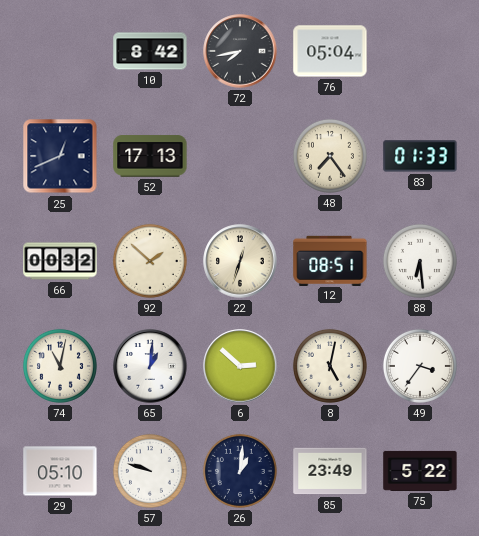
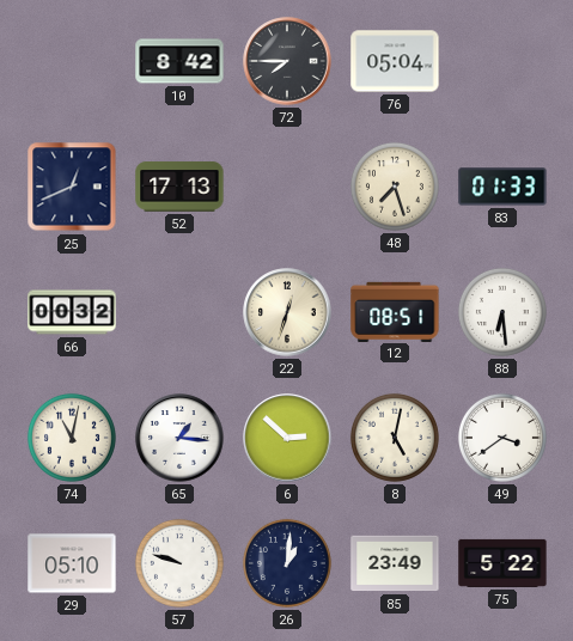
72: 7:43 -> 7:45
48: 7:24 -> 7:27
92: 1:52 -> none
65: 1:01 -> 1:16
49: 3:36 -> 3:39
